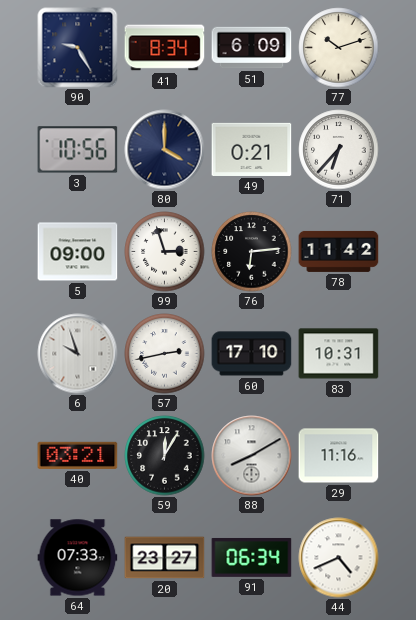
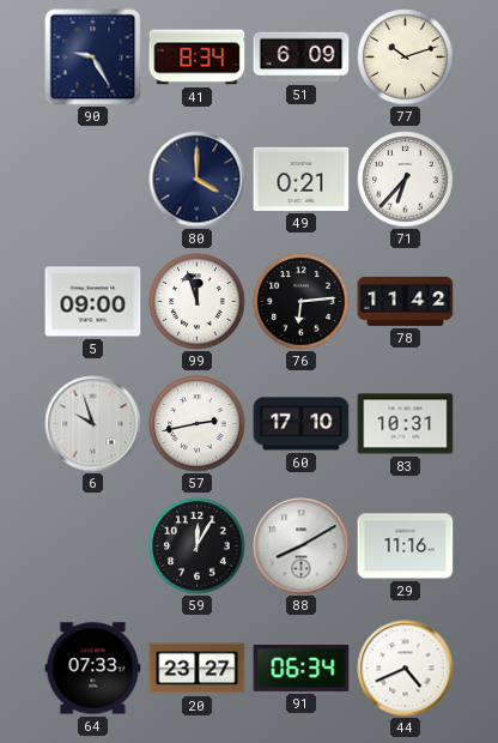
3: 10:56 -> none
99: 2:57 -> 11:57
40: 03:21 -> none
